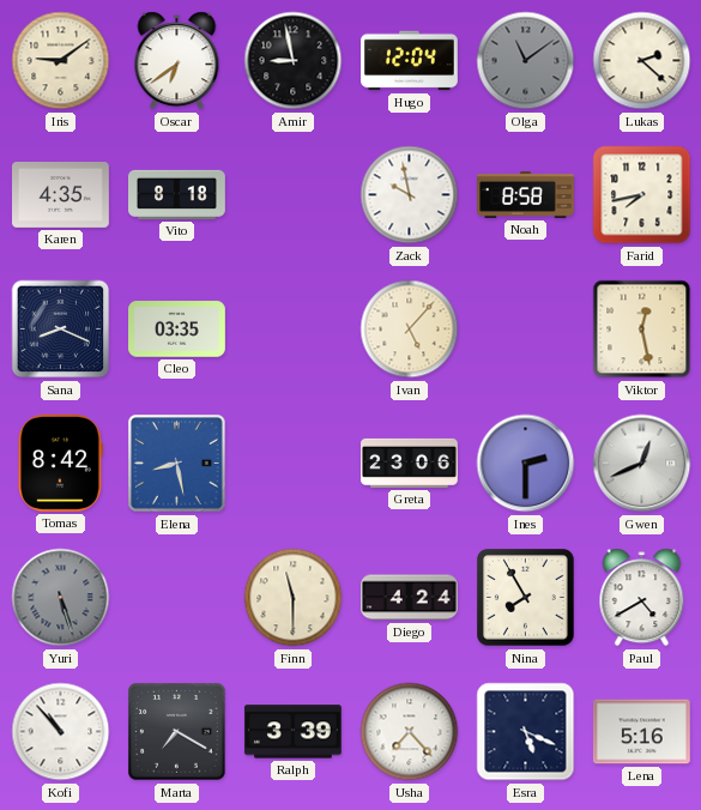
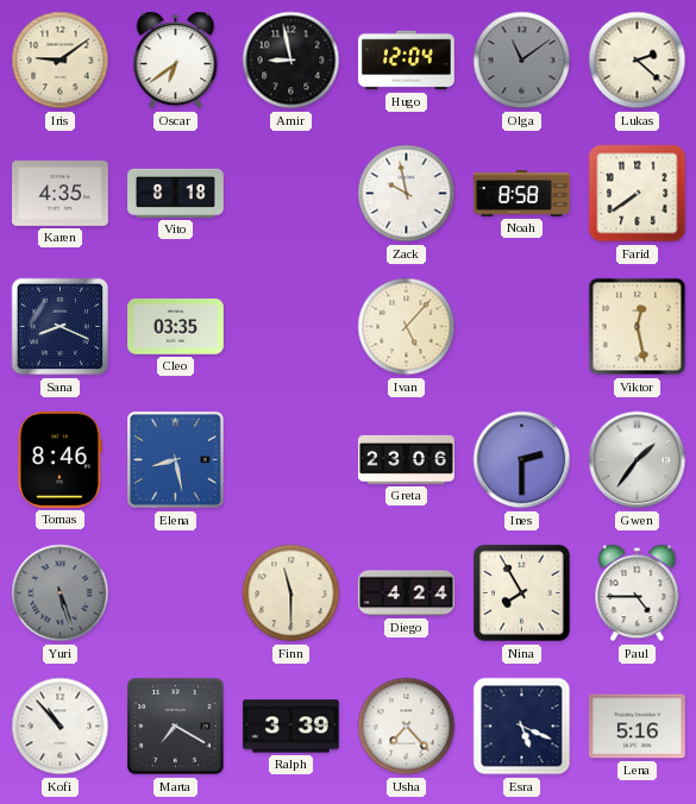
Farid: 7:43 -> 7:39
Tomas: 8:42 -> 8:46
Gwen: 12:41 -> 1:36
Paul: 4:40 -> 4:45
